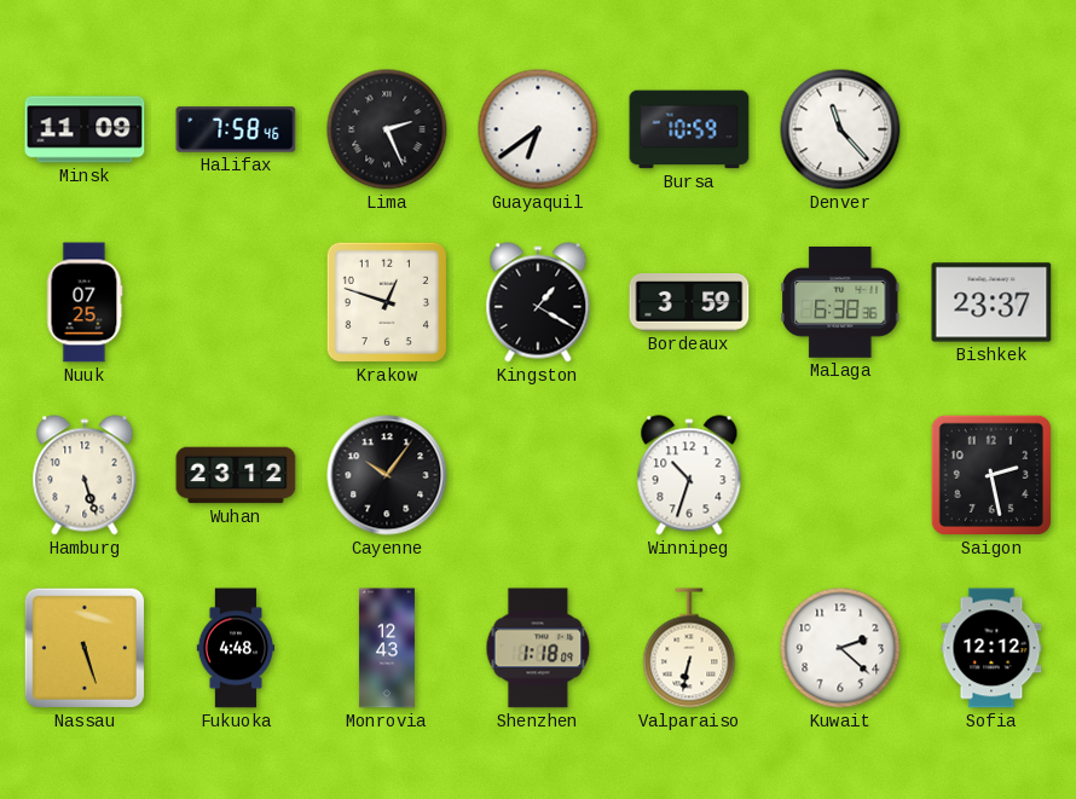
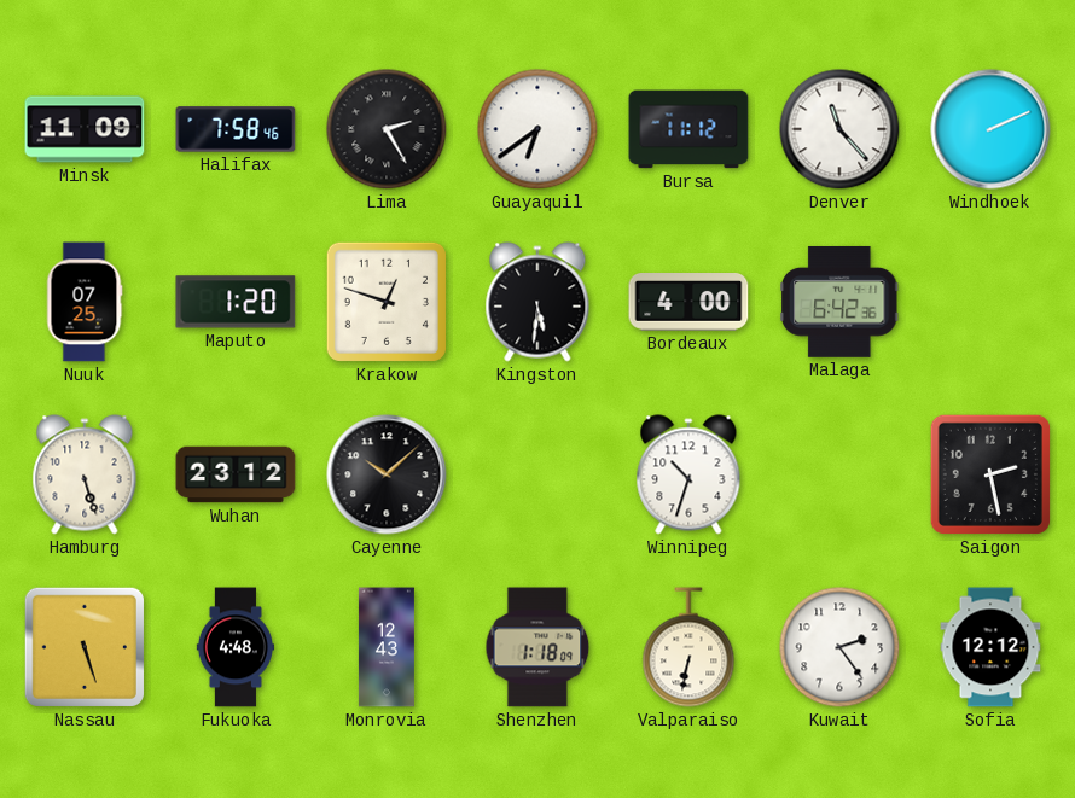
Lima: 2:26 -> 2:25
Bursa: 10:59 -> 11:12
Windhoek: none -> 2:11
Maputo: none -> 1:20
Kingston: 1:20 -> 5:31
Bordeaux: 3:59 -> 4:00
Malaga: 6:38 -> 6:42
Bishkek: 23:37 -> none
Cayenne: 10:06 -> 10:08
Kuwait: 2:22 -> 2:24
